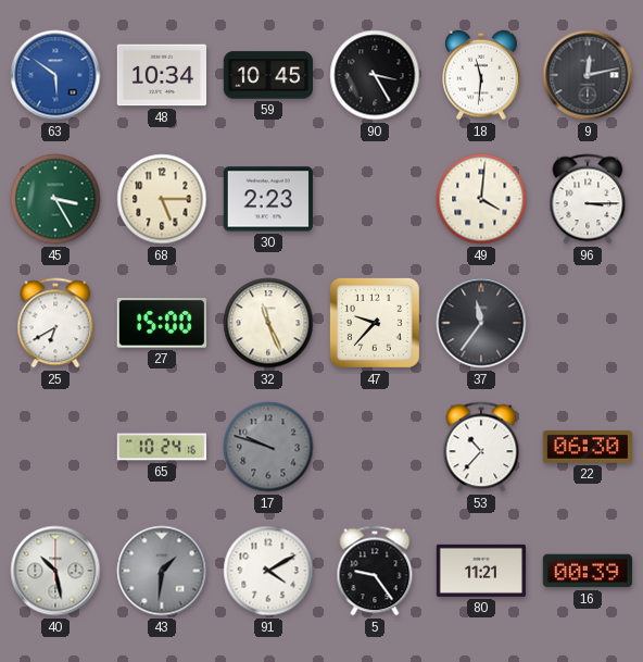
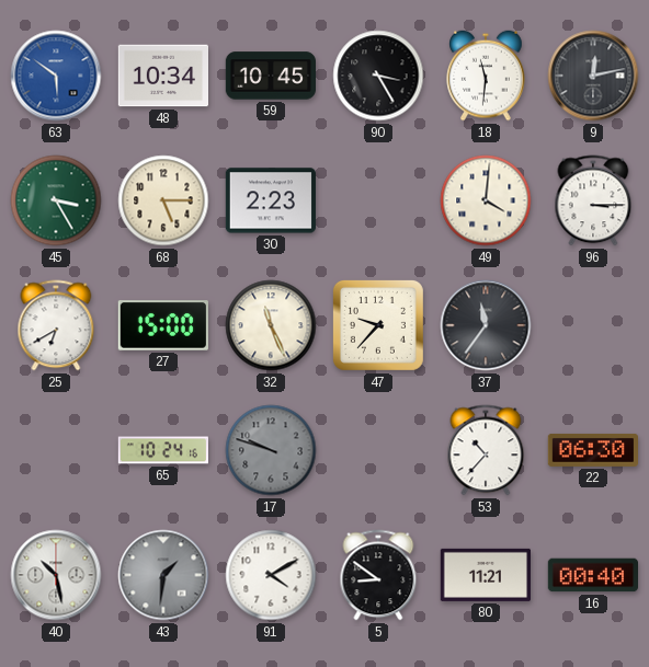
5: 9:24 -> 8:51
16: 00:39 -> 00:40
